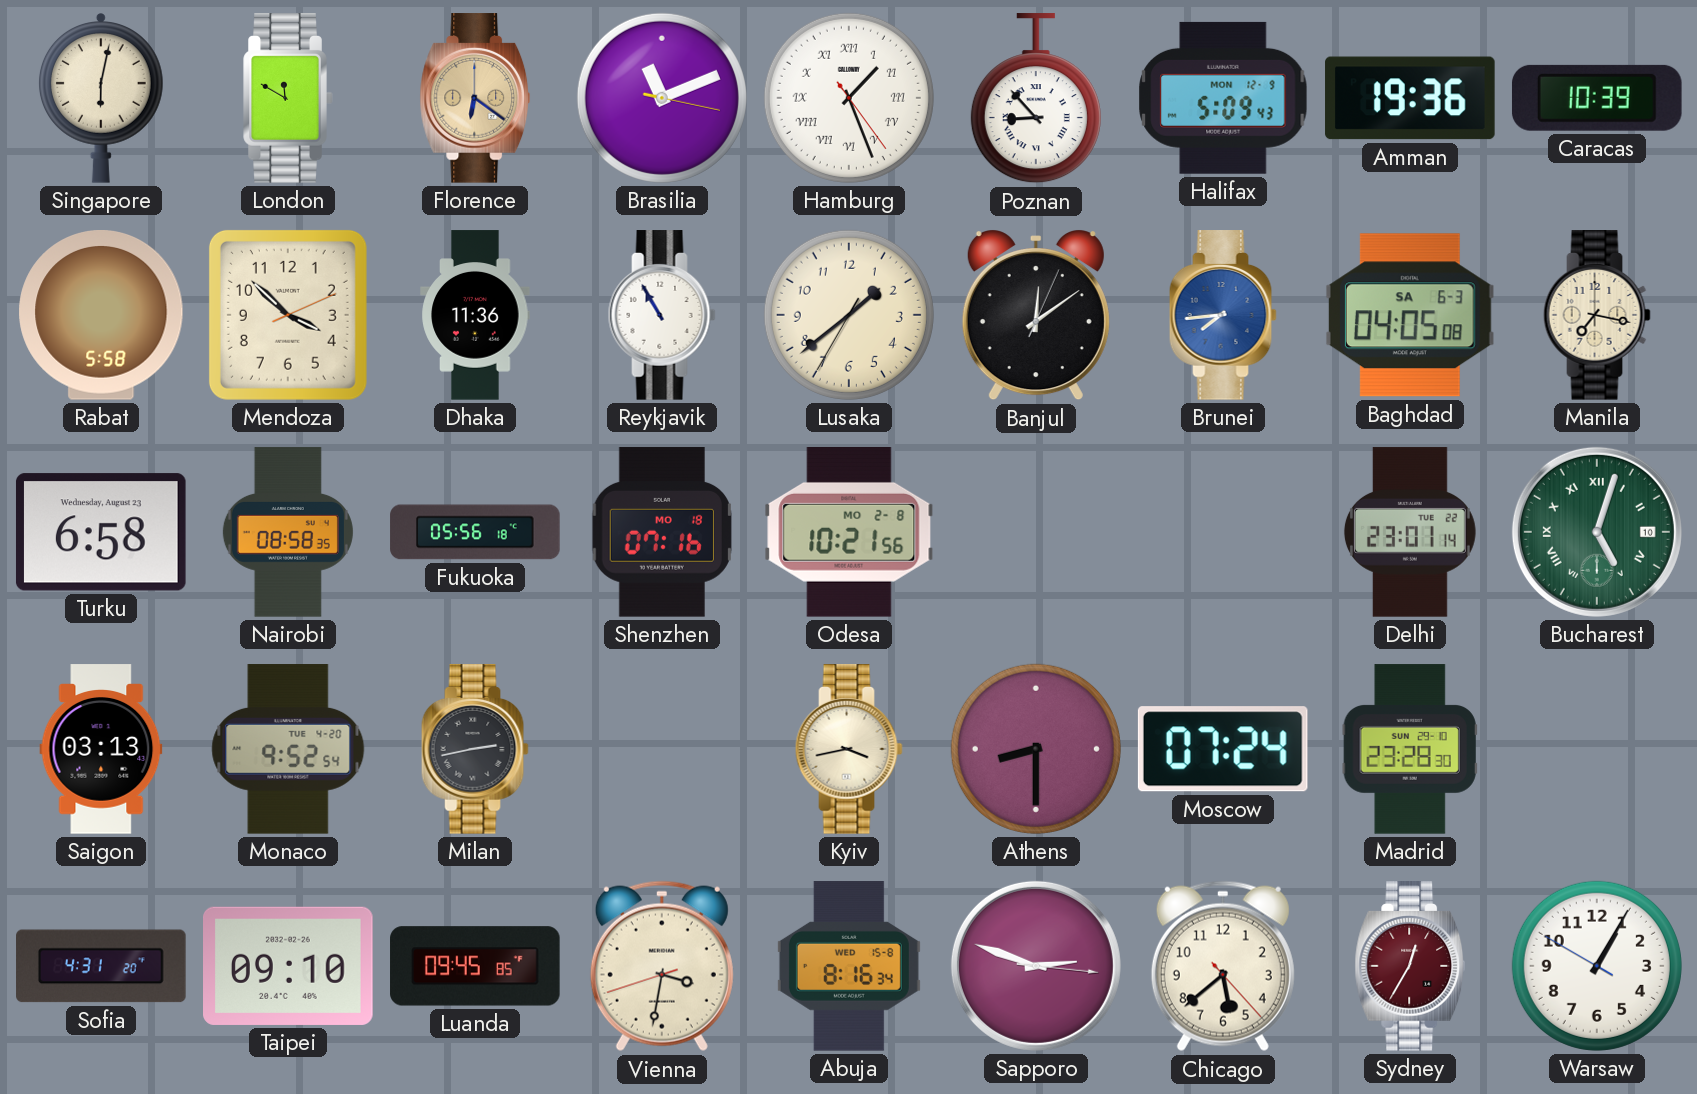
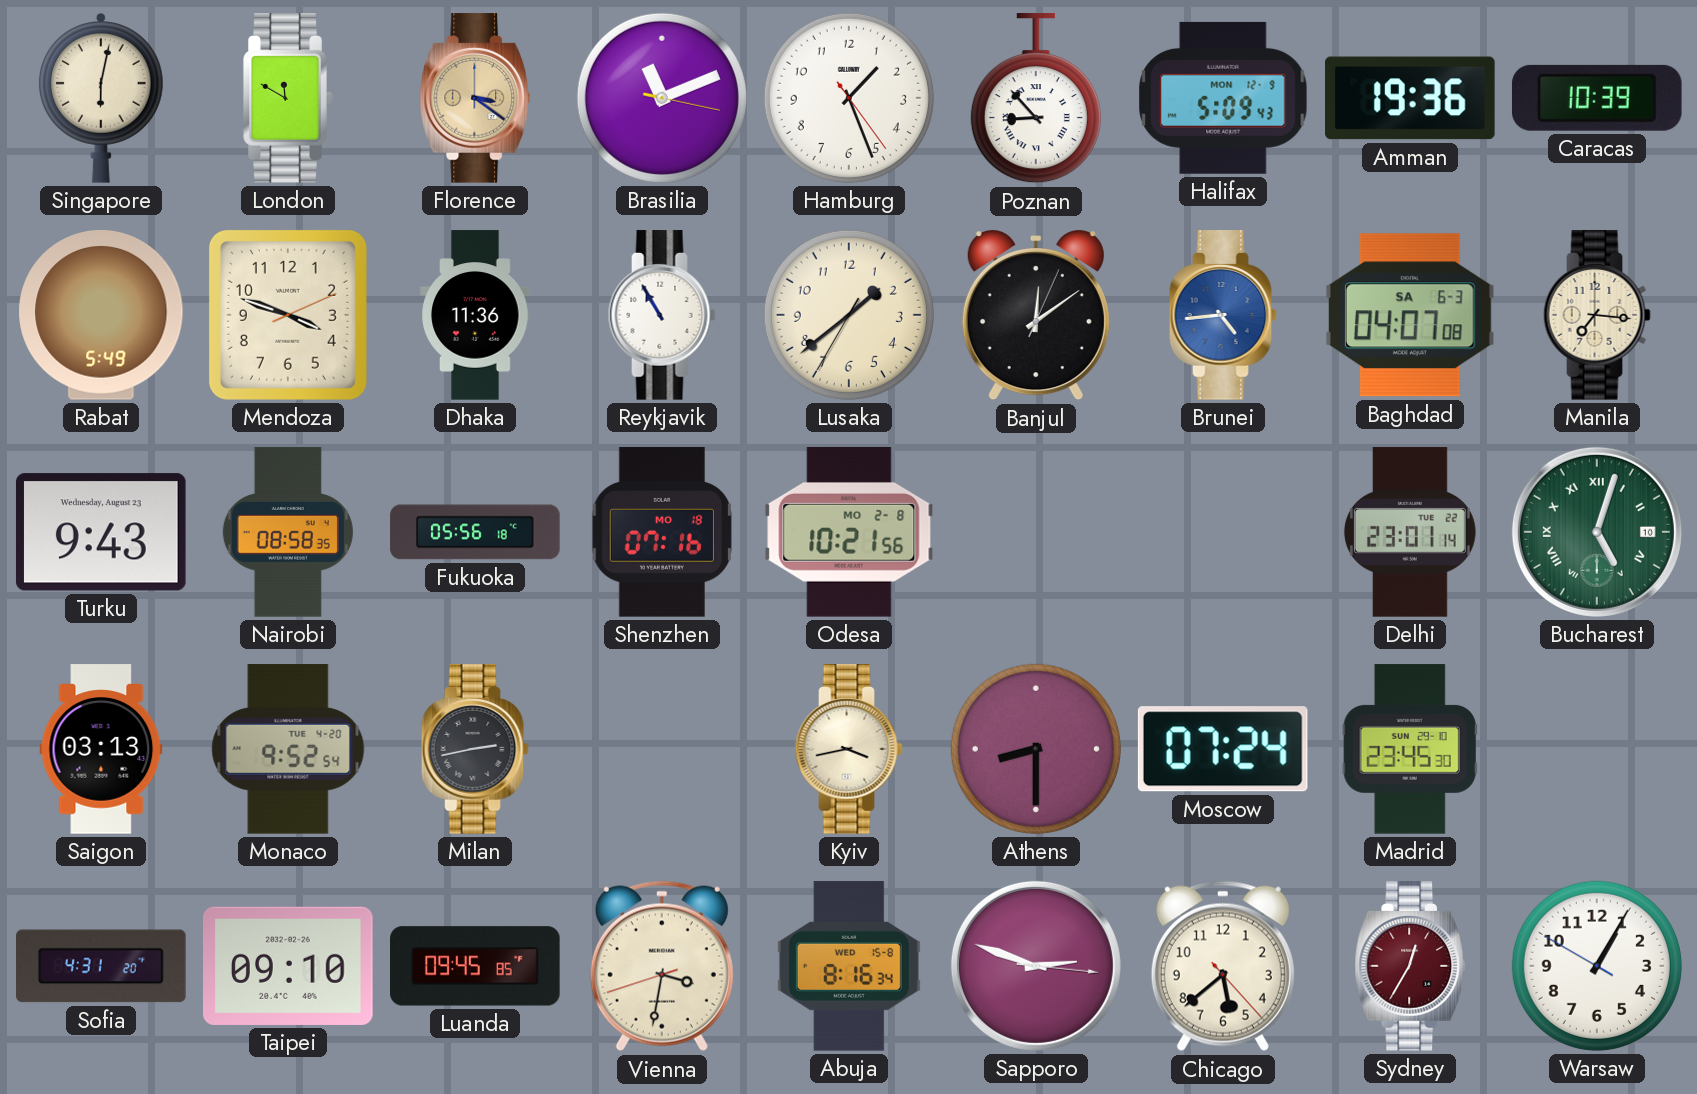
Florence: 6:21 -> 3:21
Hamburg numerals: Roman -> Arabic
Rabat: 5:58 -> 5:49
Mendoza: 3:52 -> 3:48
Brunei: 7:44 -> 4:44
Baghdad: 04:05 -> 04:07
Manila: 7:17 -> 7:16
Turku: 6:58 -> 9:43
Madrid: 23:28 -> 23:45
